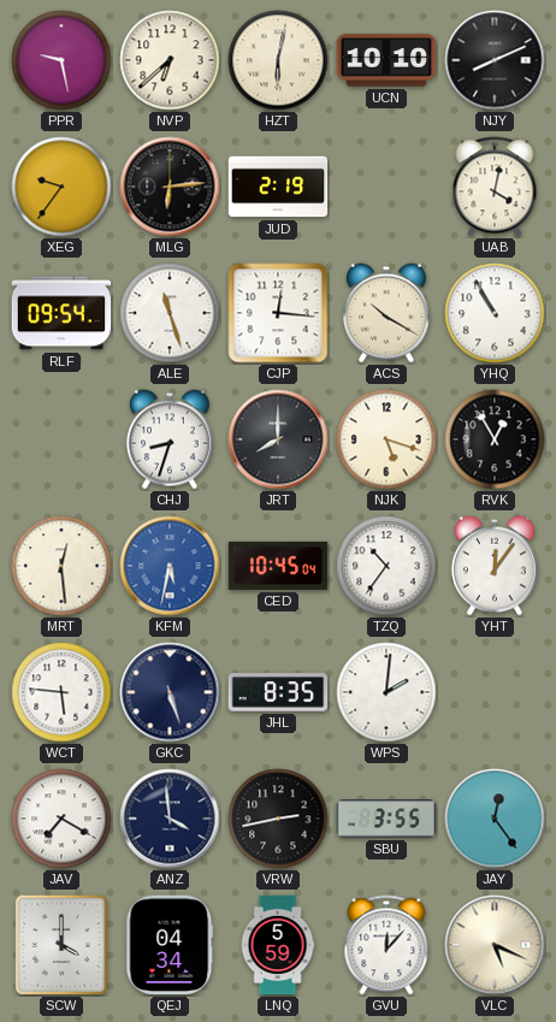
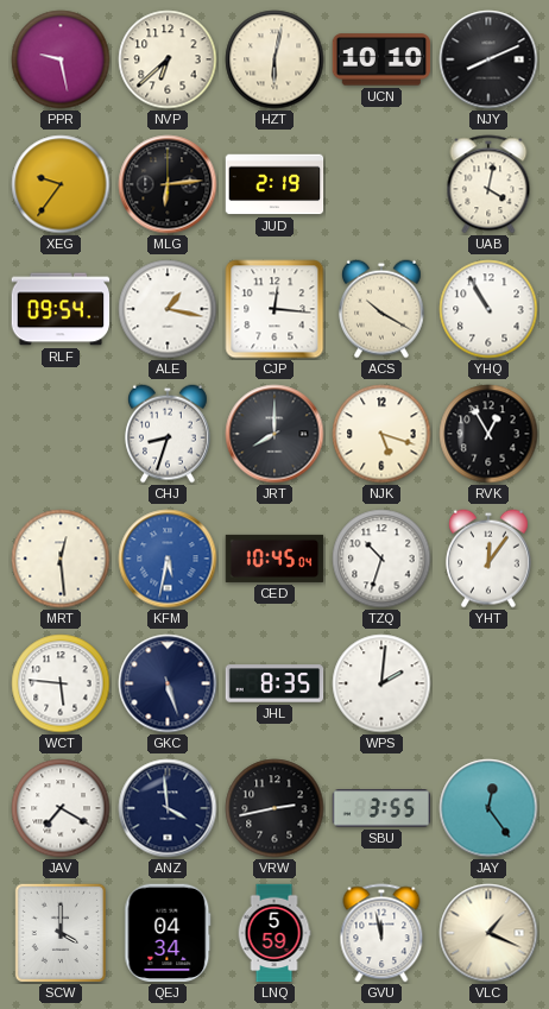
ALE: 11:27 -> 1:17
TZQ: 10:36 -> 10:33
GVU: 12:07 -> 11:58
VLC: 5:19 -> 1:19
